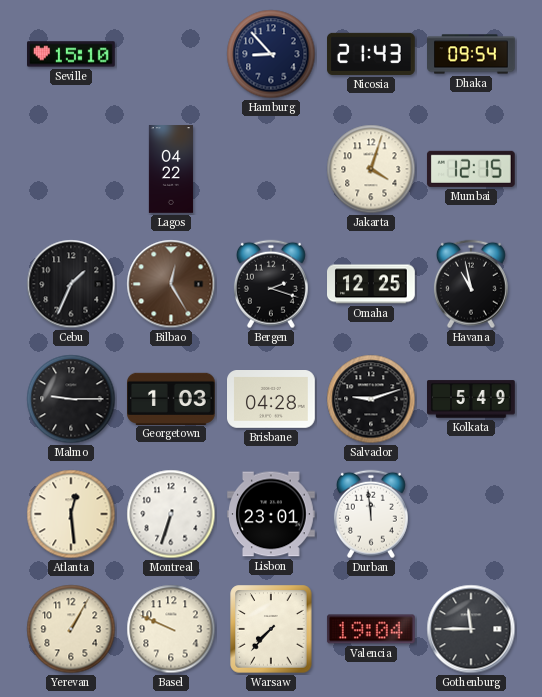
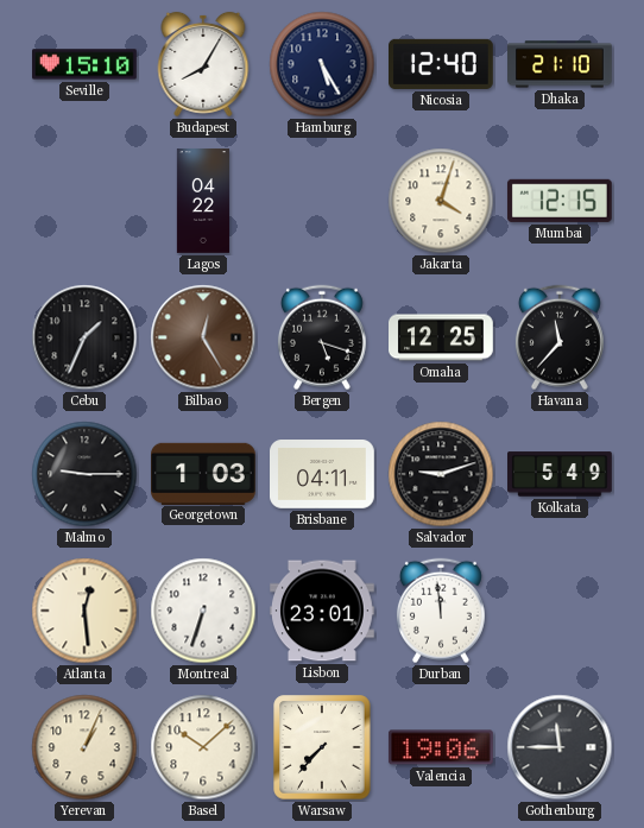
Budapest: none -> 8:05
Hamburg: 8:53 -> 5:25
Nicosia: 21:43 -> 12:40
Dhaka: 09:54 -> 21:10
Bergen: 2:18 -> 5:18
Havana: 10:58 -> 11:37
Brisbane: 04:28 -> 04:11
Yerevan: 1:05 -> 1:04
Basel: 9:49 -> 10:08
Valencia: 19:04 -> 19:06
